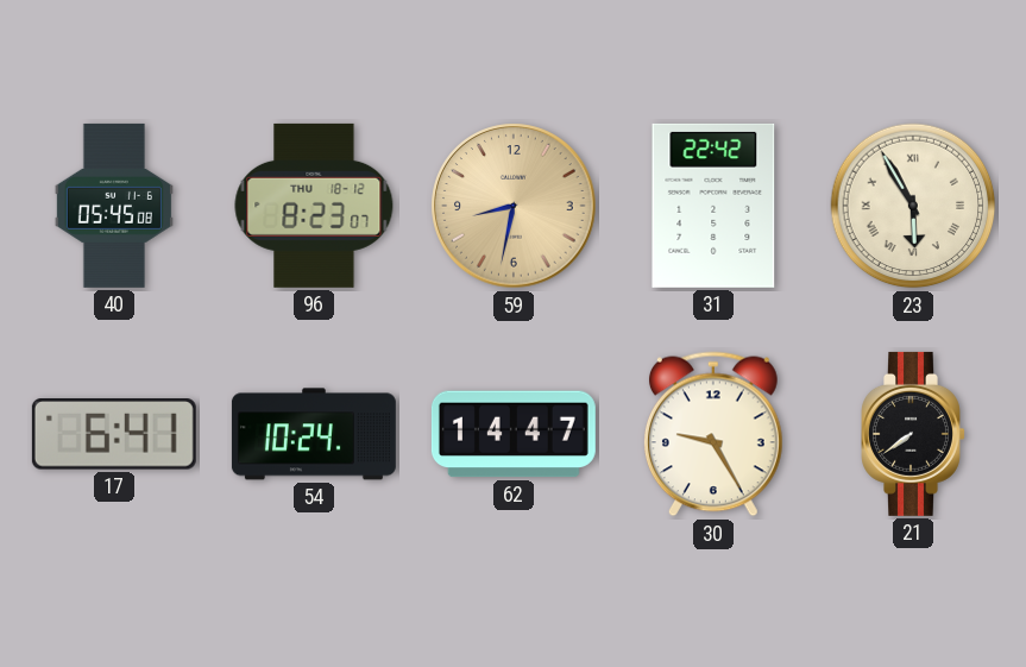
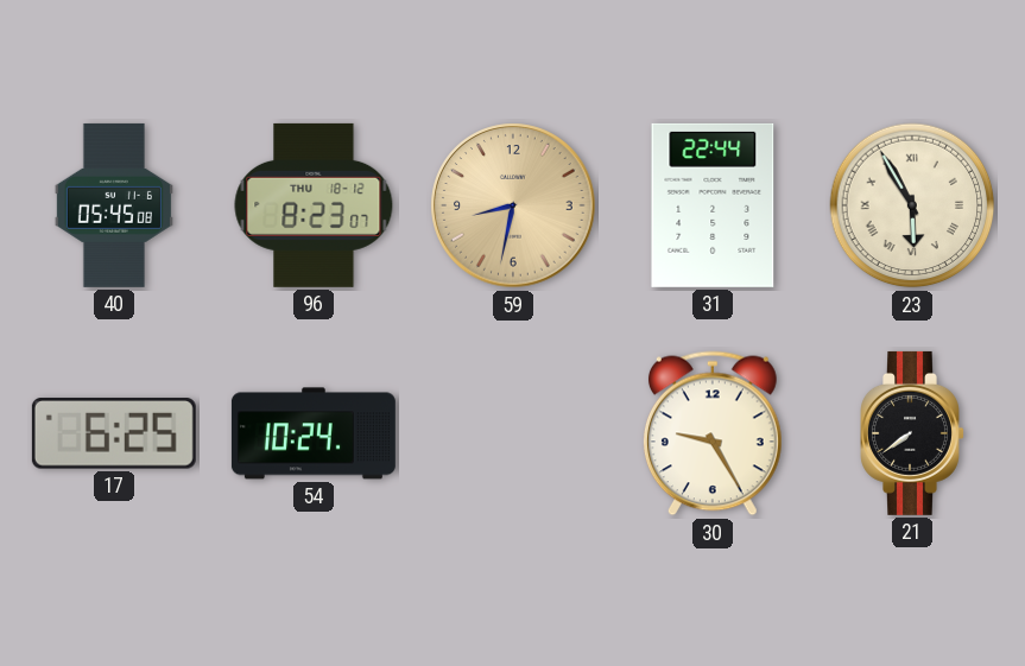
31: 22:42 -> 22:44
17: 6:41 -> 6:25
62: 14:47 -> none
